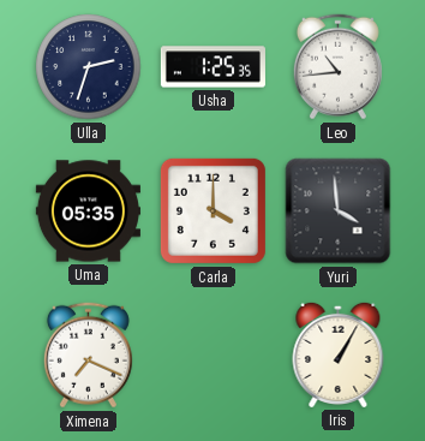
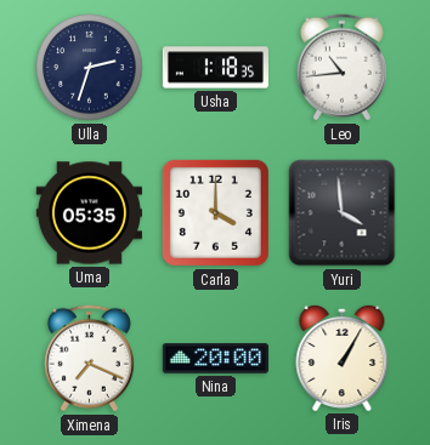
Usha: 1:25 -> 1:18
Nina: none -> 20:00
